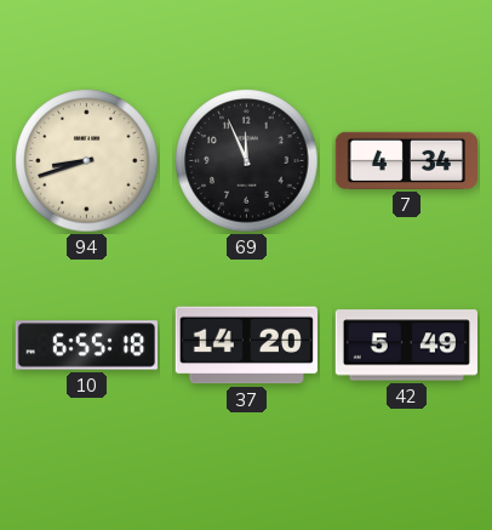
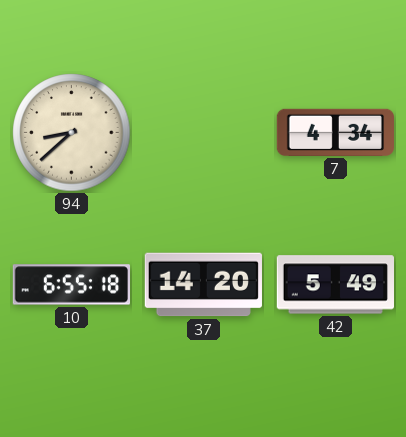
94: 8:42 -> 8:38
69: 11:56 -> none
